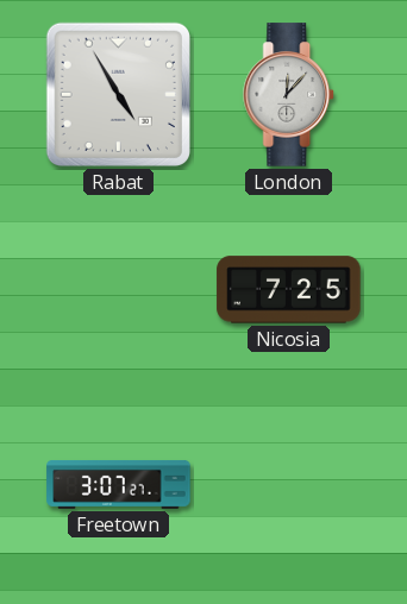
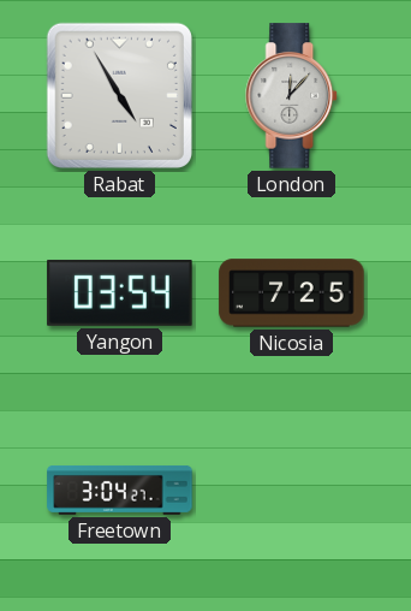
Yangon: none -> 03:54
Freetown: 3:07 -> 3:04
